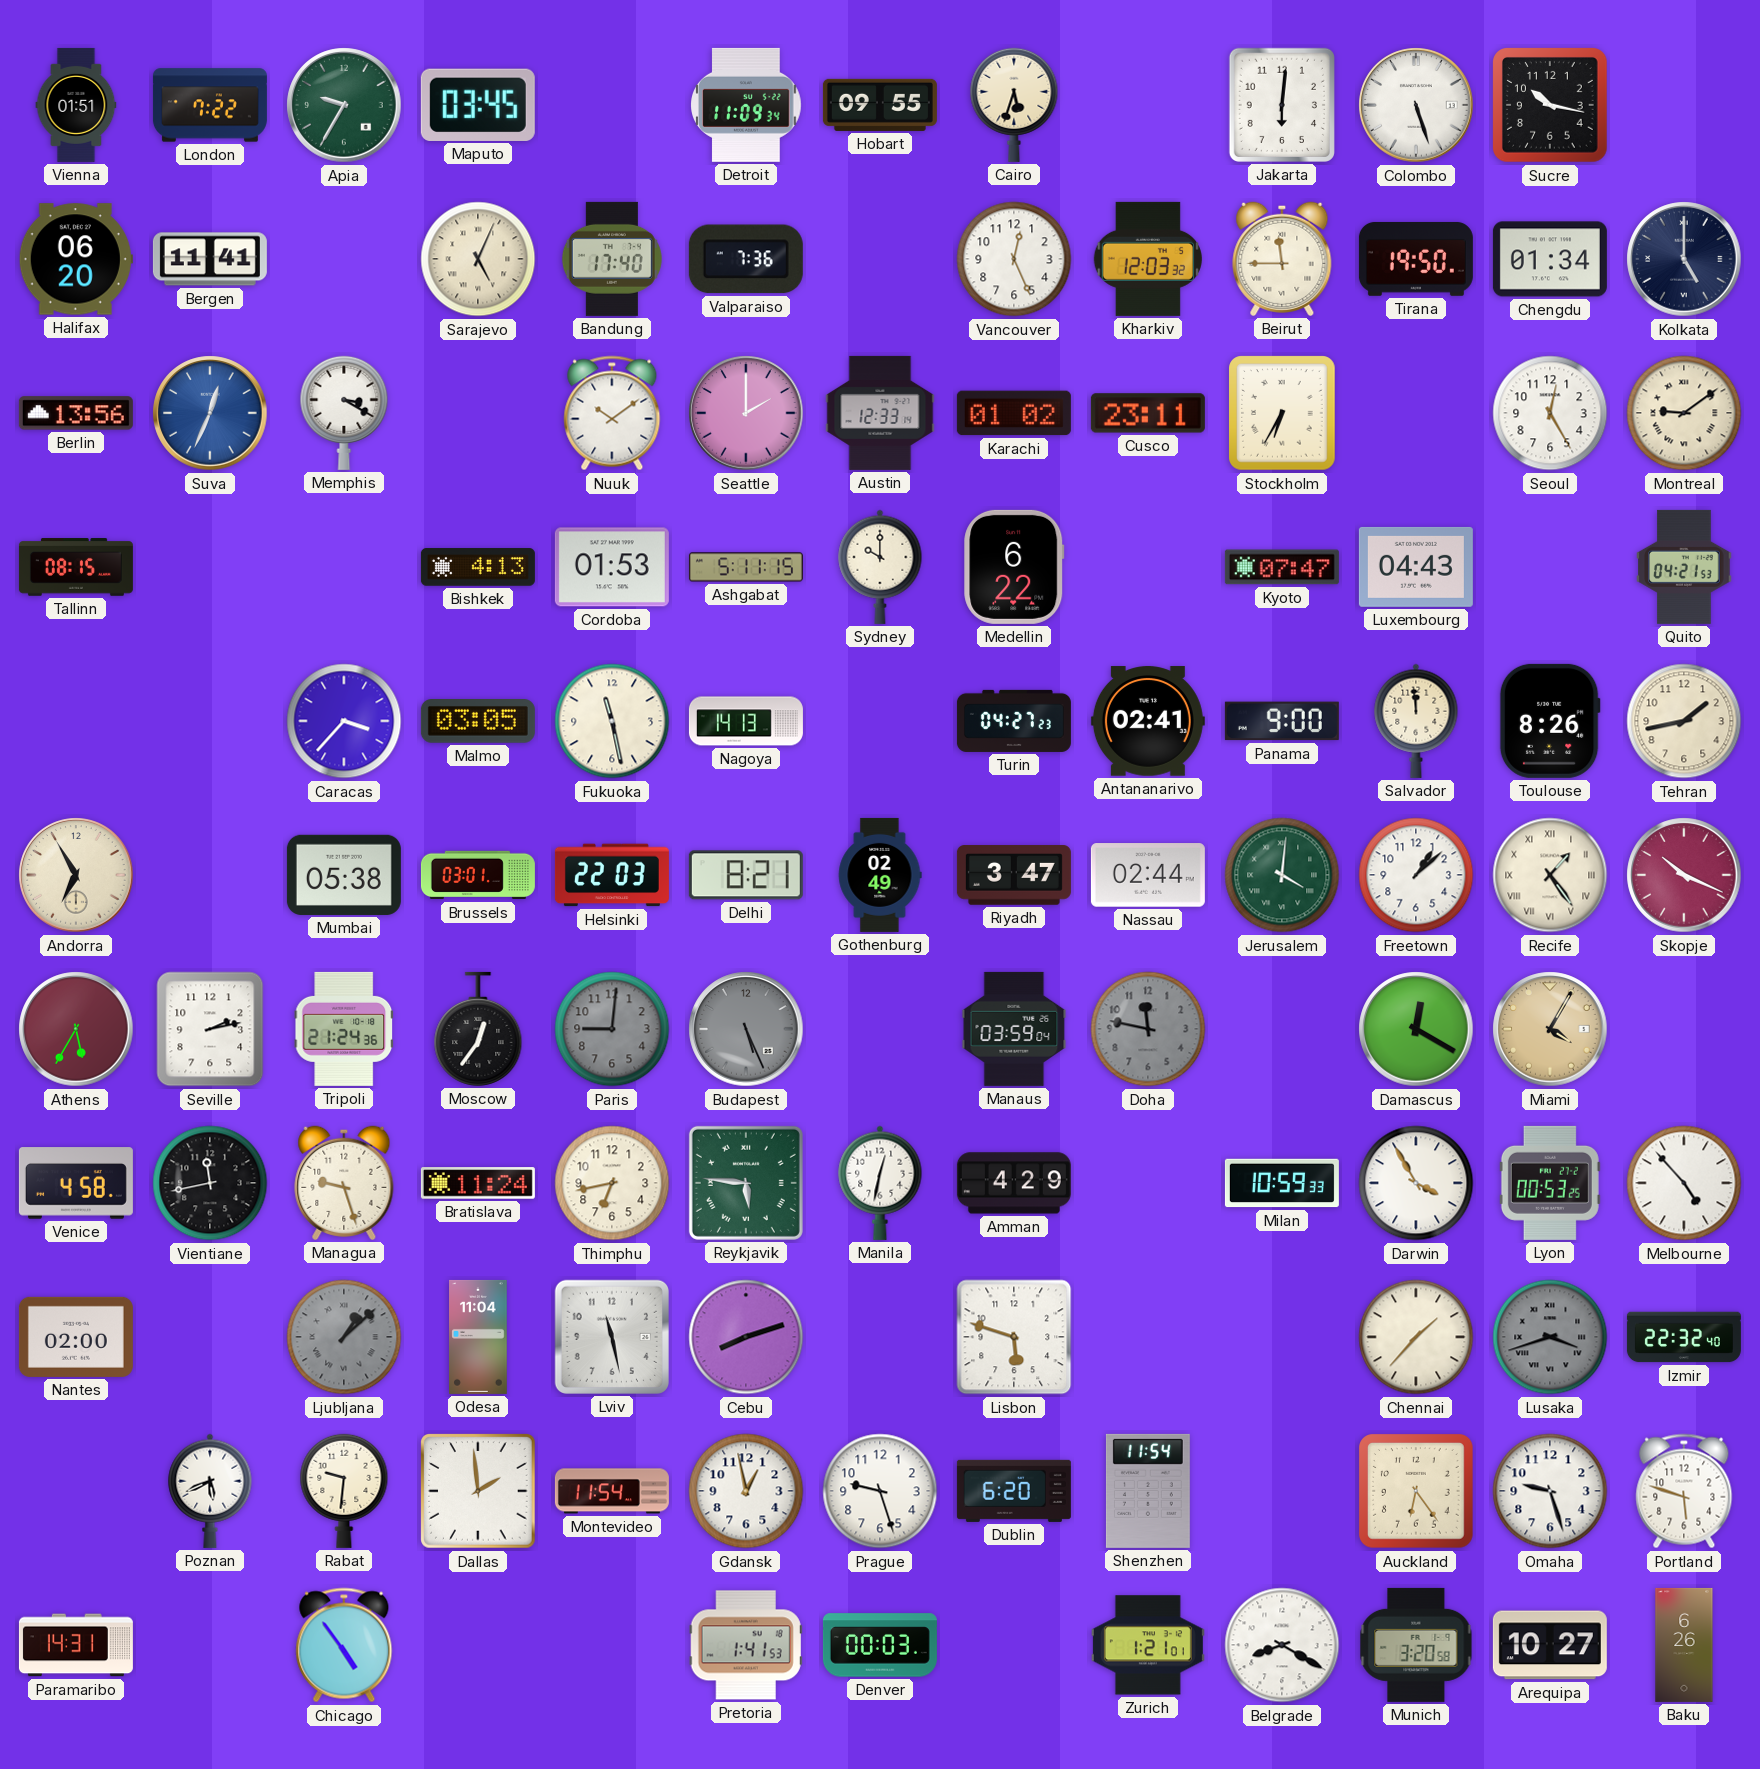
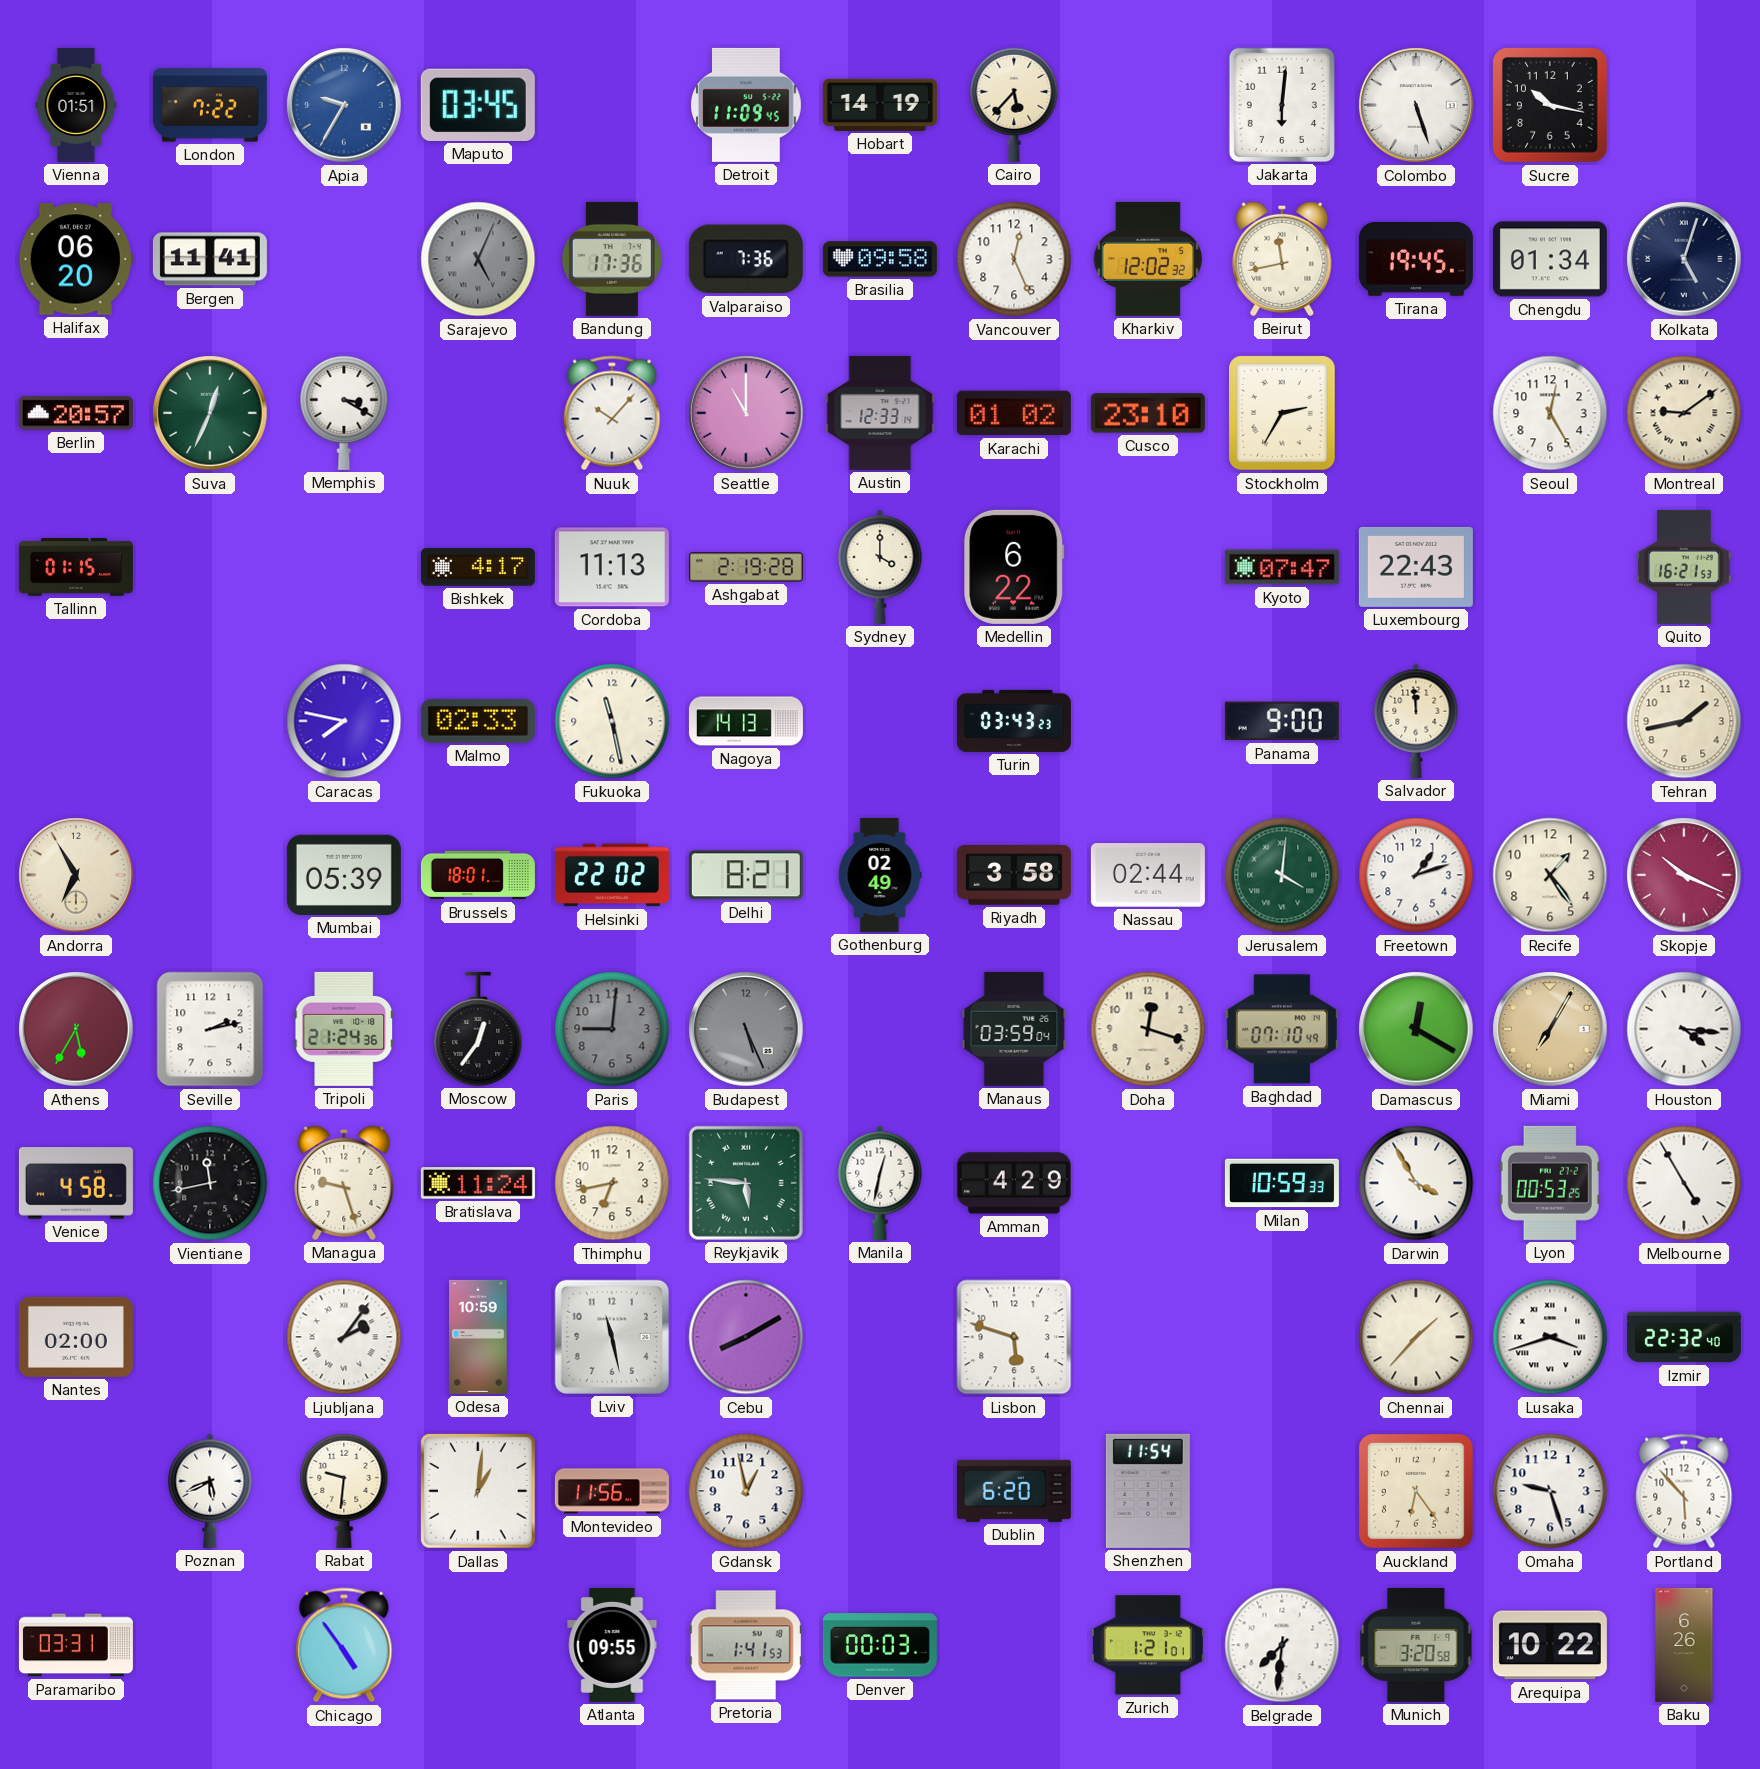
Apia dial: green -> blue
Detroit: 11:09:34 -> 11:09:45
Hobart: 09:55 -> 14:19
Cairo: 5:33 -> 5:37
Sarajevo dial: cream -> grey
Bandung: 17:40 -> 17:36
Brasilia: none -> 09:58
Kharkiv: 12:03 -> 12:02
Beirut: 11:45 -> 11:43
Tirana: 19:50 -> 19:45
Kolkata: 5:00 -> 5:03
Berlin: 13:56 -> 20:57
Suva dial: blue -> green
Nuuk: 10:09 -> 10:07
Seattle: 2:00 -> 11:00
Cusco: 23:11 -> 23:10
Stockholm: 6:35 -> 2:35
Tallinn: 08:15 -> 01:15
Bishkek: 4:13 -> 4:17
Cordoba: 01:53 -> 11:13
Ashgabat: 5:11 -> 2:19
Sydney: 10:00 -> 4:00
Luxembourg: 04:43 -> 22:43
Quito: 04:21 -> 16:21
Caracas: 3:37 -> 7:47
Malmo: 03:05 -> 02:33
Turin: 04:27 -> 03:43
Antananarivo: 02:41 -> none
Toulouse: 8:26 -> none
Mumbai: 05:38 -> 05:39
Brussels: 03:01 -> 18:01
Helsinki: 22:03 -> 22:02
Riyadh: 3:47 -> 3:58
Freetown: 1:08 -> 1:12
Recife numerals: Roman -> Arabic
Doha: 11:47 -> 12:18
Doha dial: grey -> cream
Baghdad: none -> 07:10
Miami: 4:05 -> 7:05
Houston: none -> 4:16
Melbourne: 4:53 -> 4:55
Ljubljana: 1:08 -> 2:06
Ljubljana dial: grey -> white
Odesa: 11:04 -> 10:59
Cebu: 8:12 -> 8:10
Lusaka dial: grey -> white
Dallas: 1:59 -> 1:01
Montevideo: 11:54 -> 11:56
Prague: 9:27 -> none
Portland: 5:48 -> 5:53
Paramaribo: 14:31 -> 03:31
Atlanta: none -> 09:55
Belgrade: 8:20 -> 7:31
Arequipa: 10:27 -> 10:22
